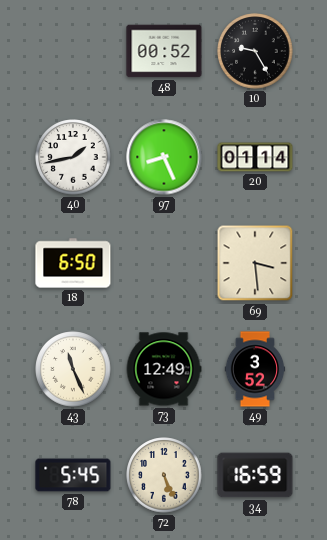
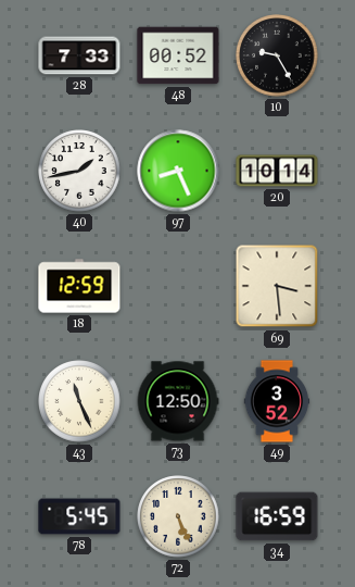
28: none -> 7:33
20: 01:14 -> 10:14
18: 6:50 -> 12:59
73: 12:49 -> 12:50
